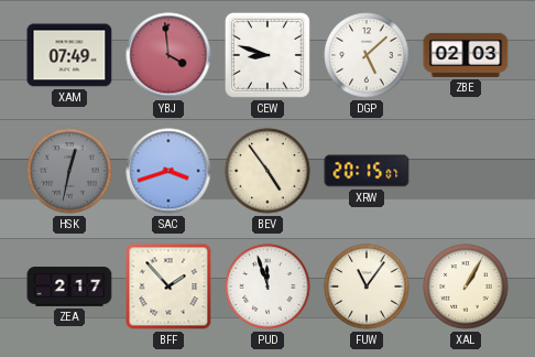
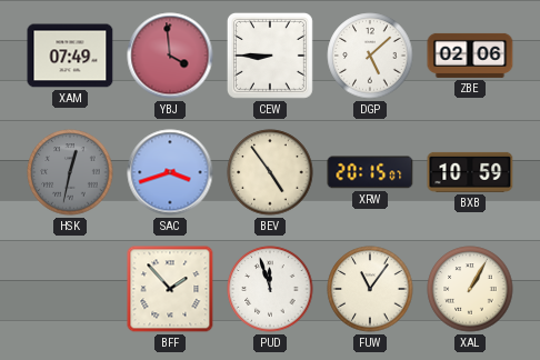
CEW: 8:48 -> 8:45
ZBE: 02:03 -> 02:06
BXB: none -> 10:59
ZEA: 2:17 -> none
